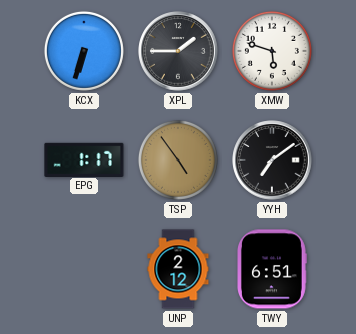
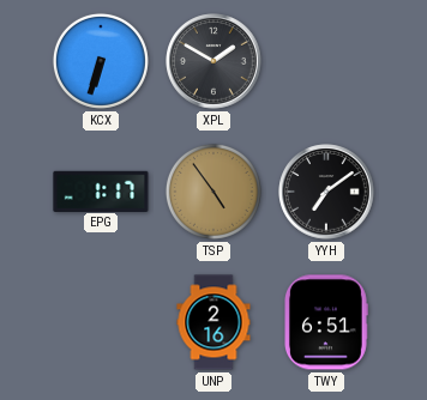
XPL: 1:45 -> 1:50
XMW: 5:48 -> none
UNP: 2:12 -> 2:16
